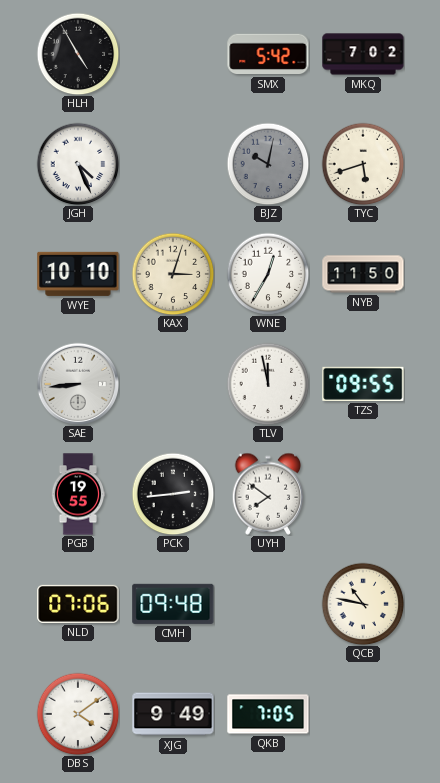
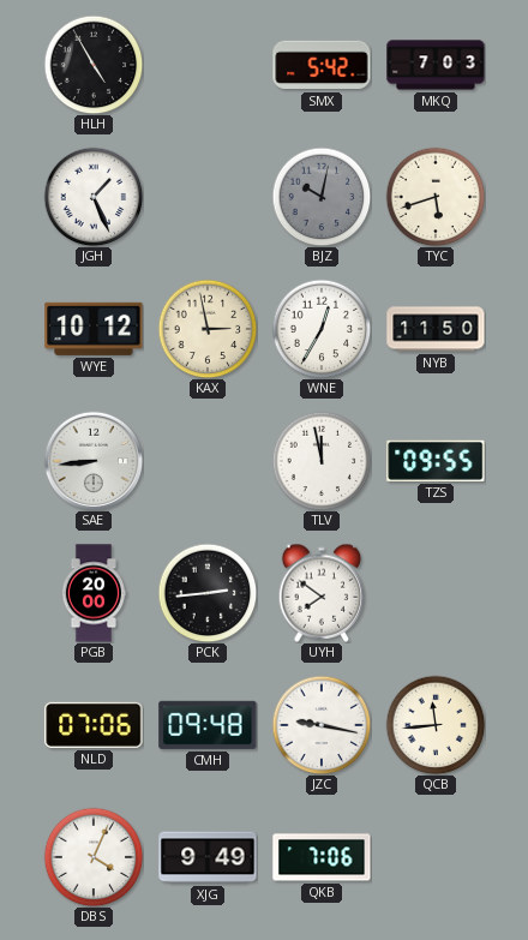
MKQ: 7:02 -> 7:03
JGH: 4:26 -> 1:26
WYE: 10:10 -> 10:12
KAX: 3:03 -> 2:58
PGB: 19:55 -> 20:00
JZC: none -> 9:17
QCB: 10:47 -> 11:44
DBS: 4:09 -> 4:04
QKB: 7:05 -> 7:06
